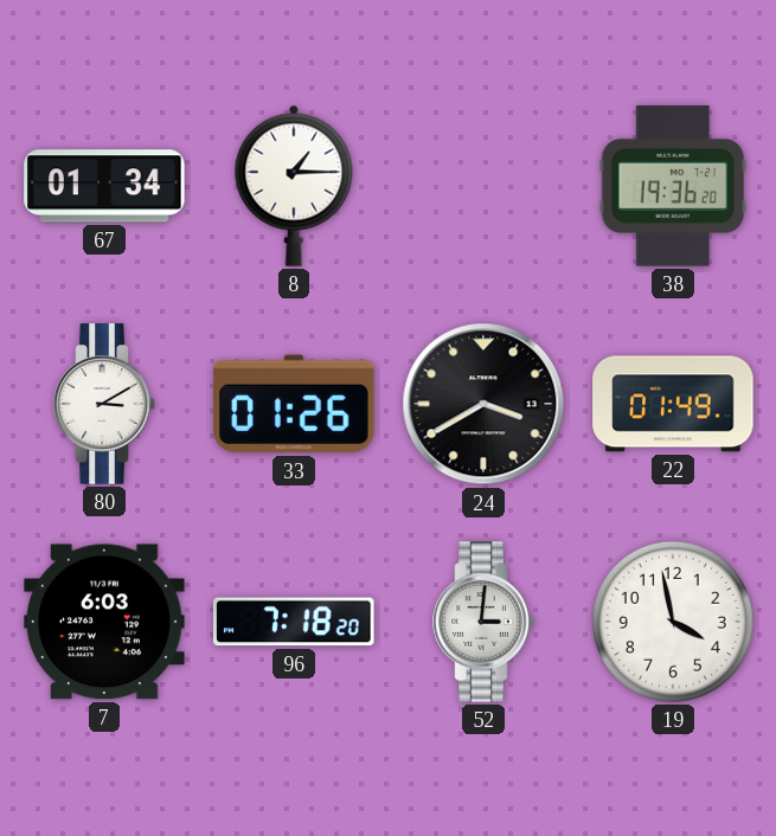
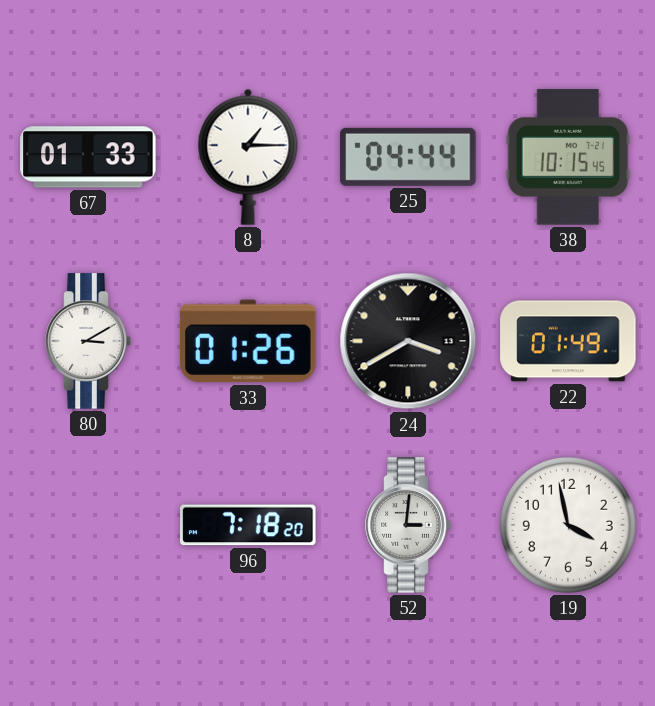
67: 01:34 -> 01:33
25: none -> 04:44
38: 19:36 -> 10:15
7: 6:03 -> none
